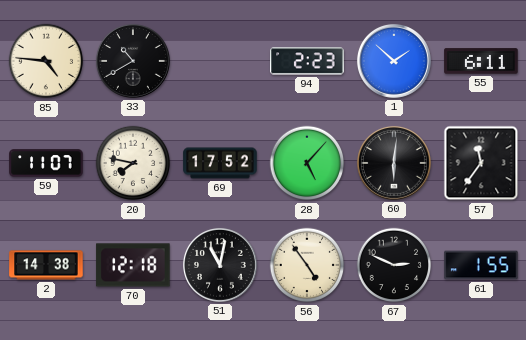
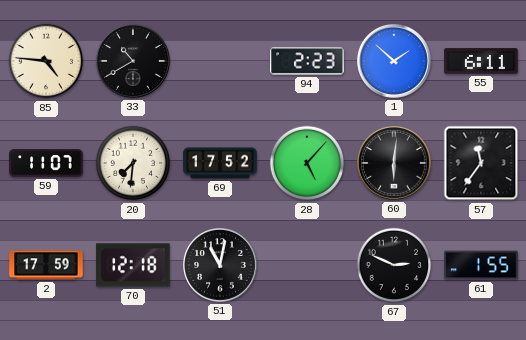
20: 7:47 -> 7:31
2: 14:38 -> 17:59
56: 4:54 -> none
